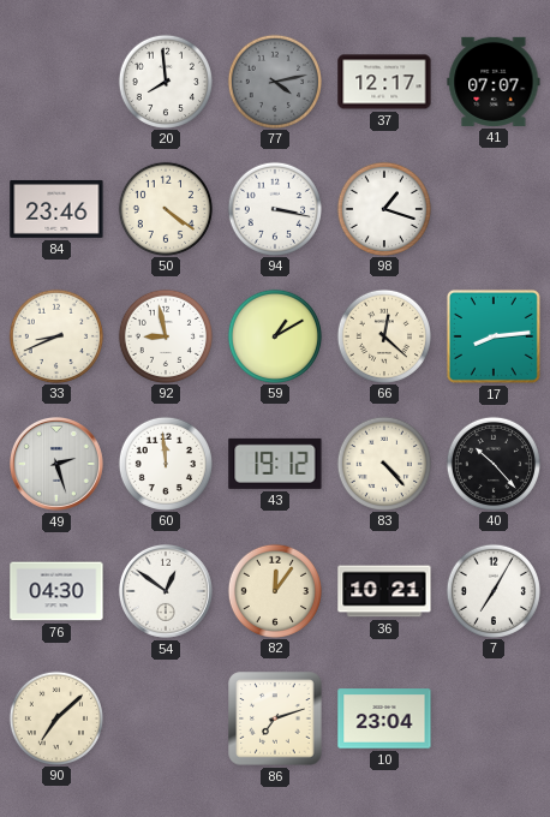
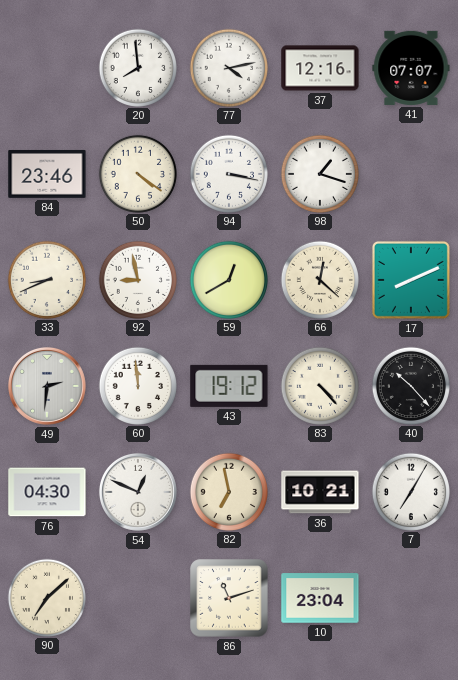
77 dial: grey -> white
37: 12:17 -> 12:16
59: 1:10 -> 12:40
17: 8:14 -> 8:11
49: 2:27 -> 2:31
54: 12:51 -> 12:49
82: 12:06 -> 6:58
86: 7:12 -> 11:12
